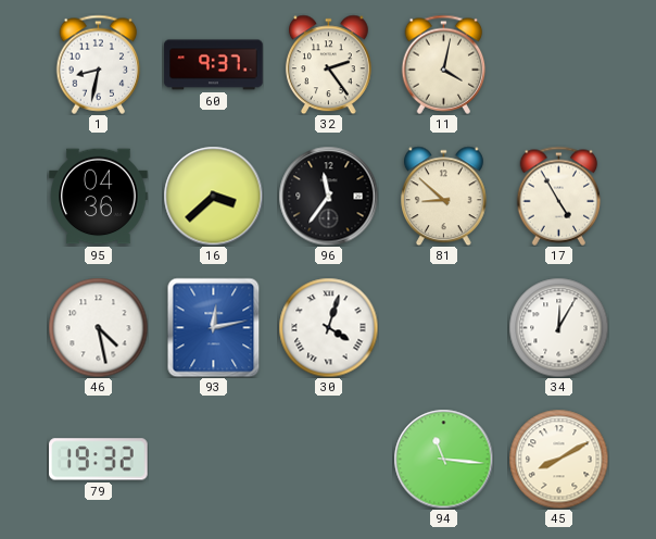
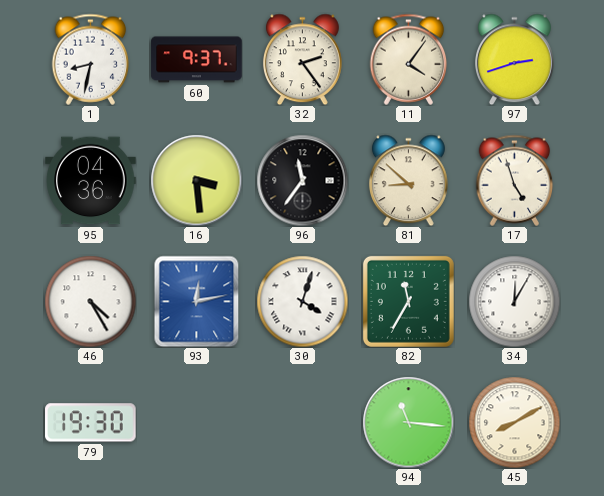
11: 4:02 -> 4:06
97: none -> 2:42
16: 3:38 -> 3:29
17: 4:55 -> 4:57
46: 4:28 -> 4:25
82: none -> 11:35
79: 19:32 -> 19:30
